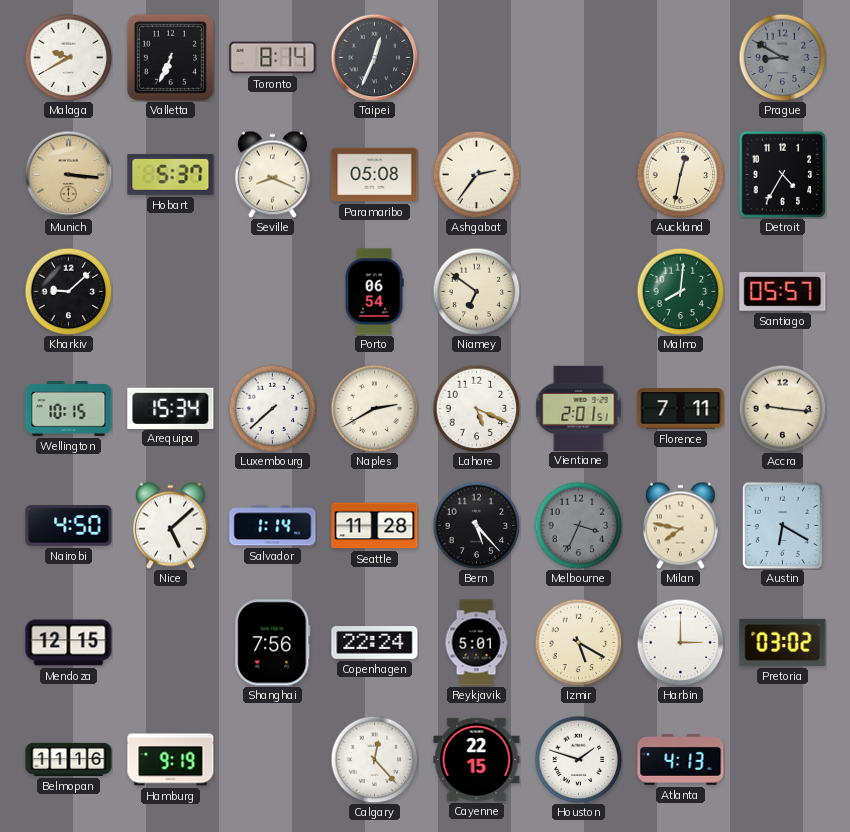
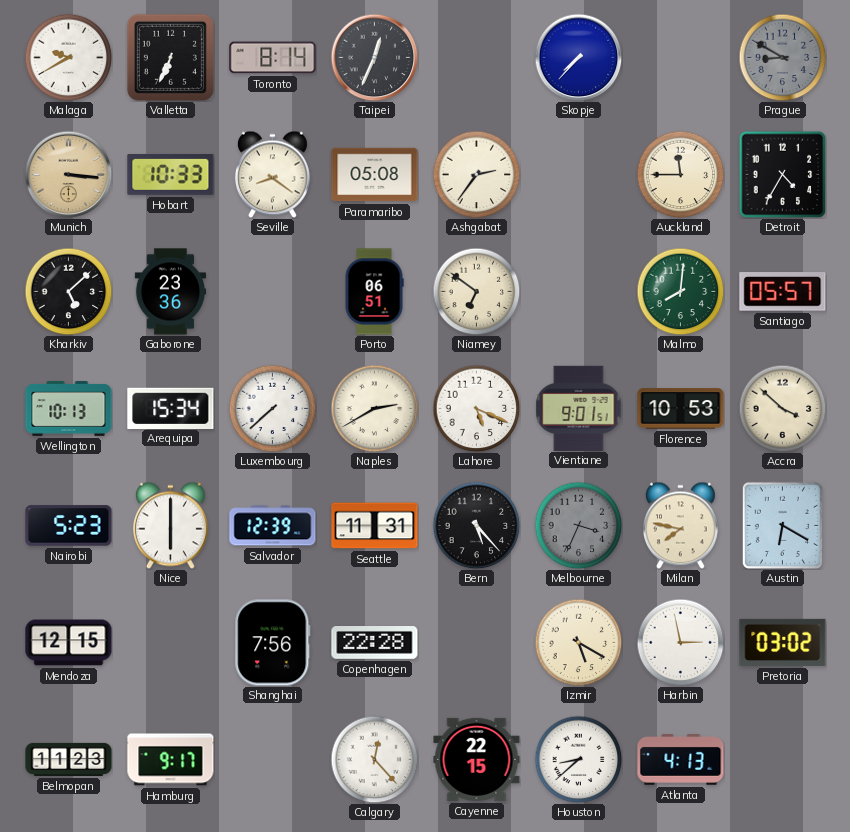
Skopje: none -> 7:37
Hobart: 5:37 -> 10:33
Seville: 8:19 -> 8:21
Auckland: 12:32 -> 11:45
Kharkiv: 9:08 -> 5:08
Gaborone: none -> 23:36
Porto: 06:54 -> 06:51
Wellington: 10:15 -> 10:13
Vientiane: 2:01 -> 9:01
Florence: 7:11 -> 10:53
Accra: 9:16 -> 3:52
Nairobi: 4:50 -> 5:23
Nice: 5:08 -> 6:00
Salvador: 1:14 -> 12:39
Seattle: 11:28 -> 11:31
Copenhagen: 22:24 -> 22:28
Reykjavik: 5:01 -> none
Harbin: 3:00 -> 2:58
Belmopan: 11:16 -> 11:23
Hamburg: 9:19 -> 9:17
Houston: 1:48 -> 8:38
